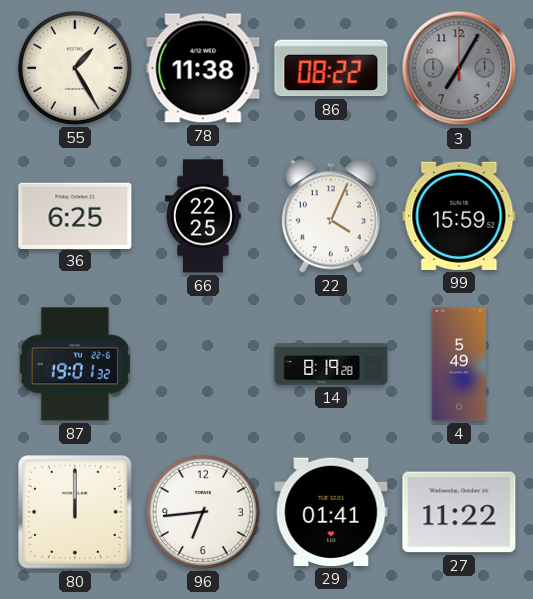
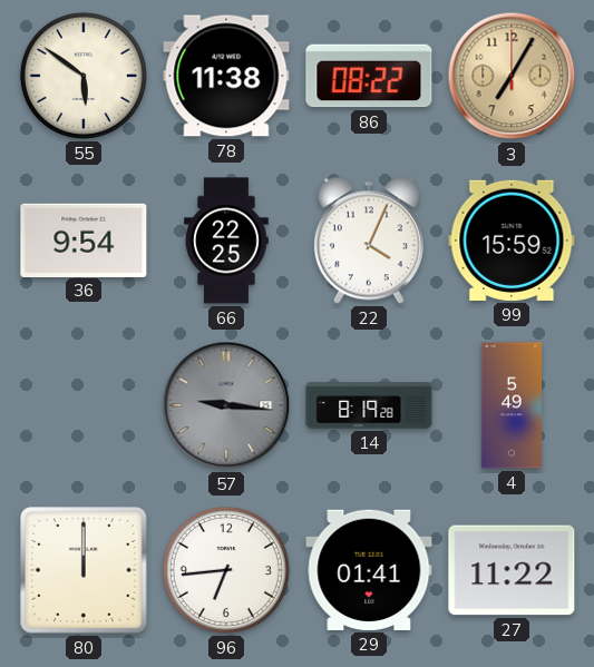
55: 1:25 -> 5:51
3 dial: grey -> champagne
36: 6:25 -> 9:54
87: 19:01 -> none
57: none -> 9:16
